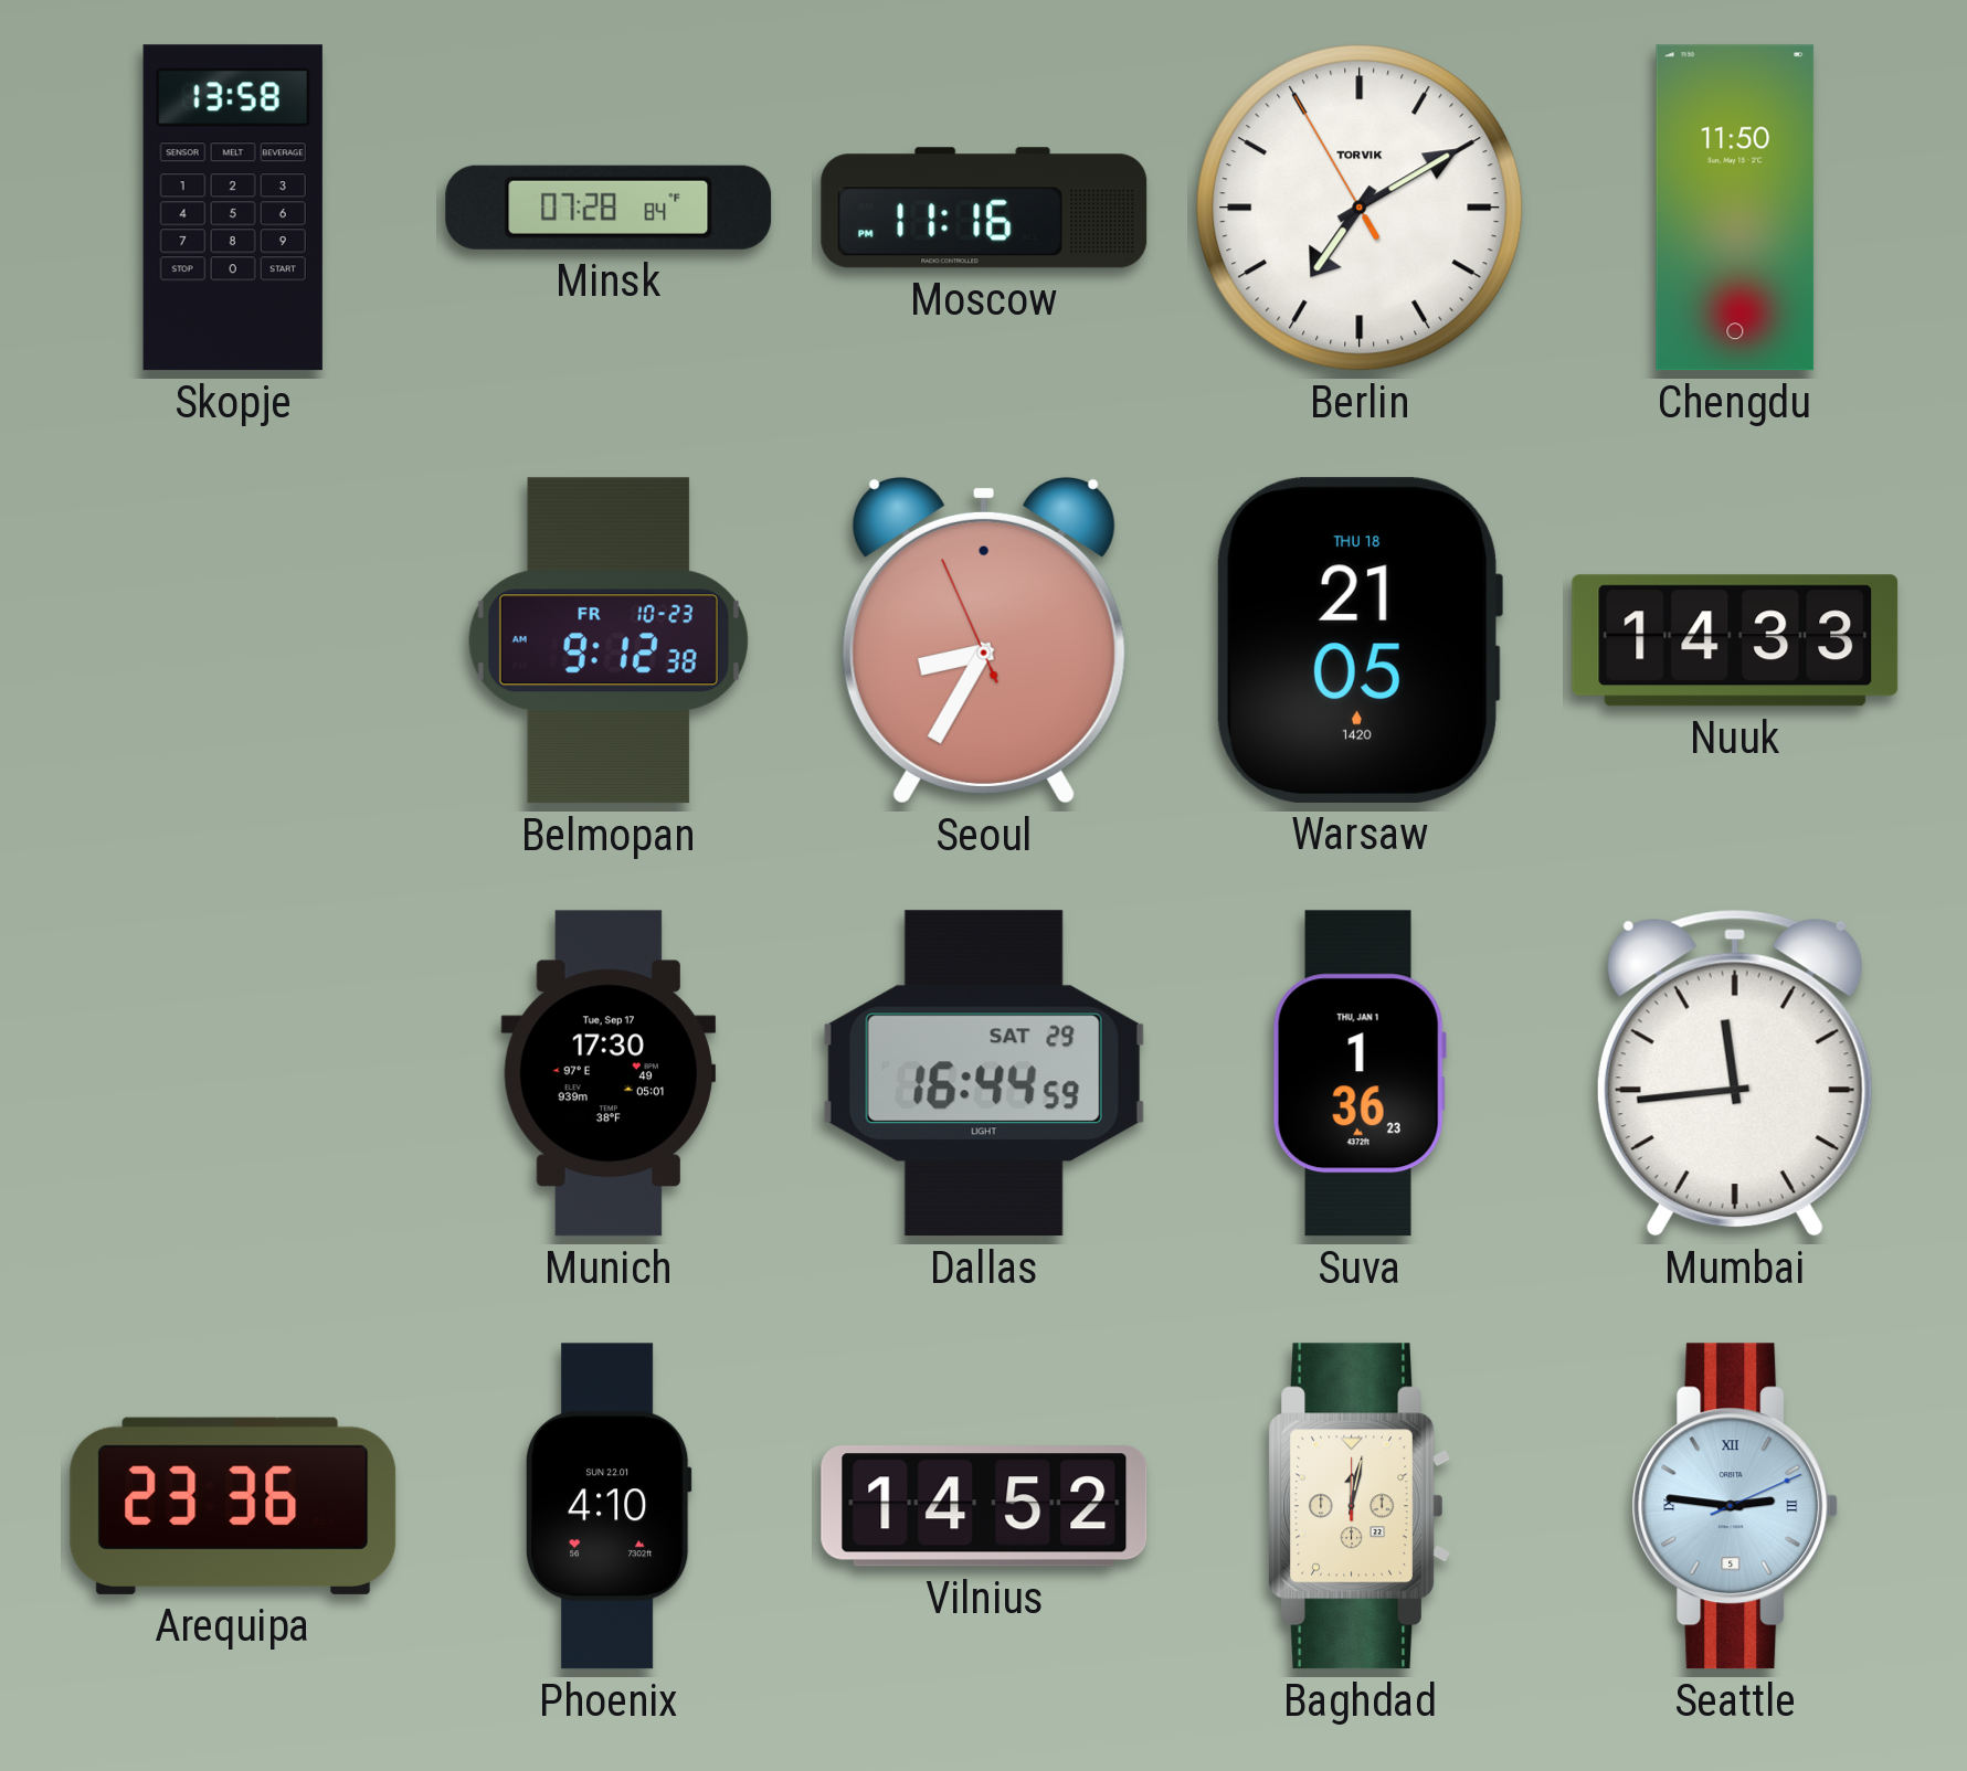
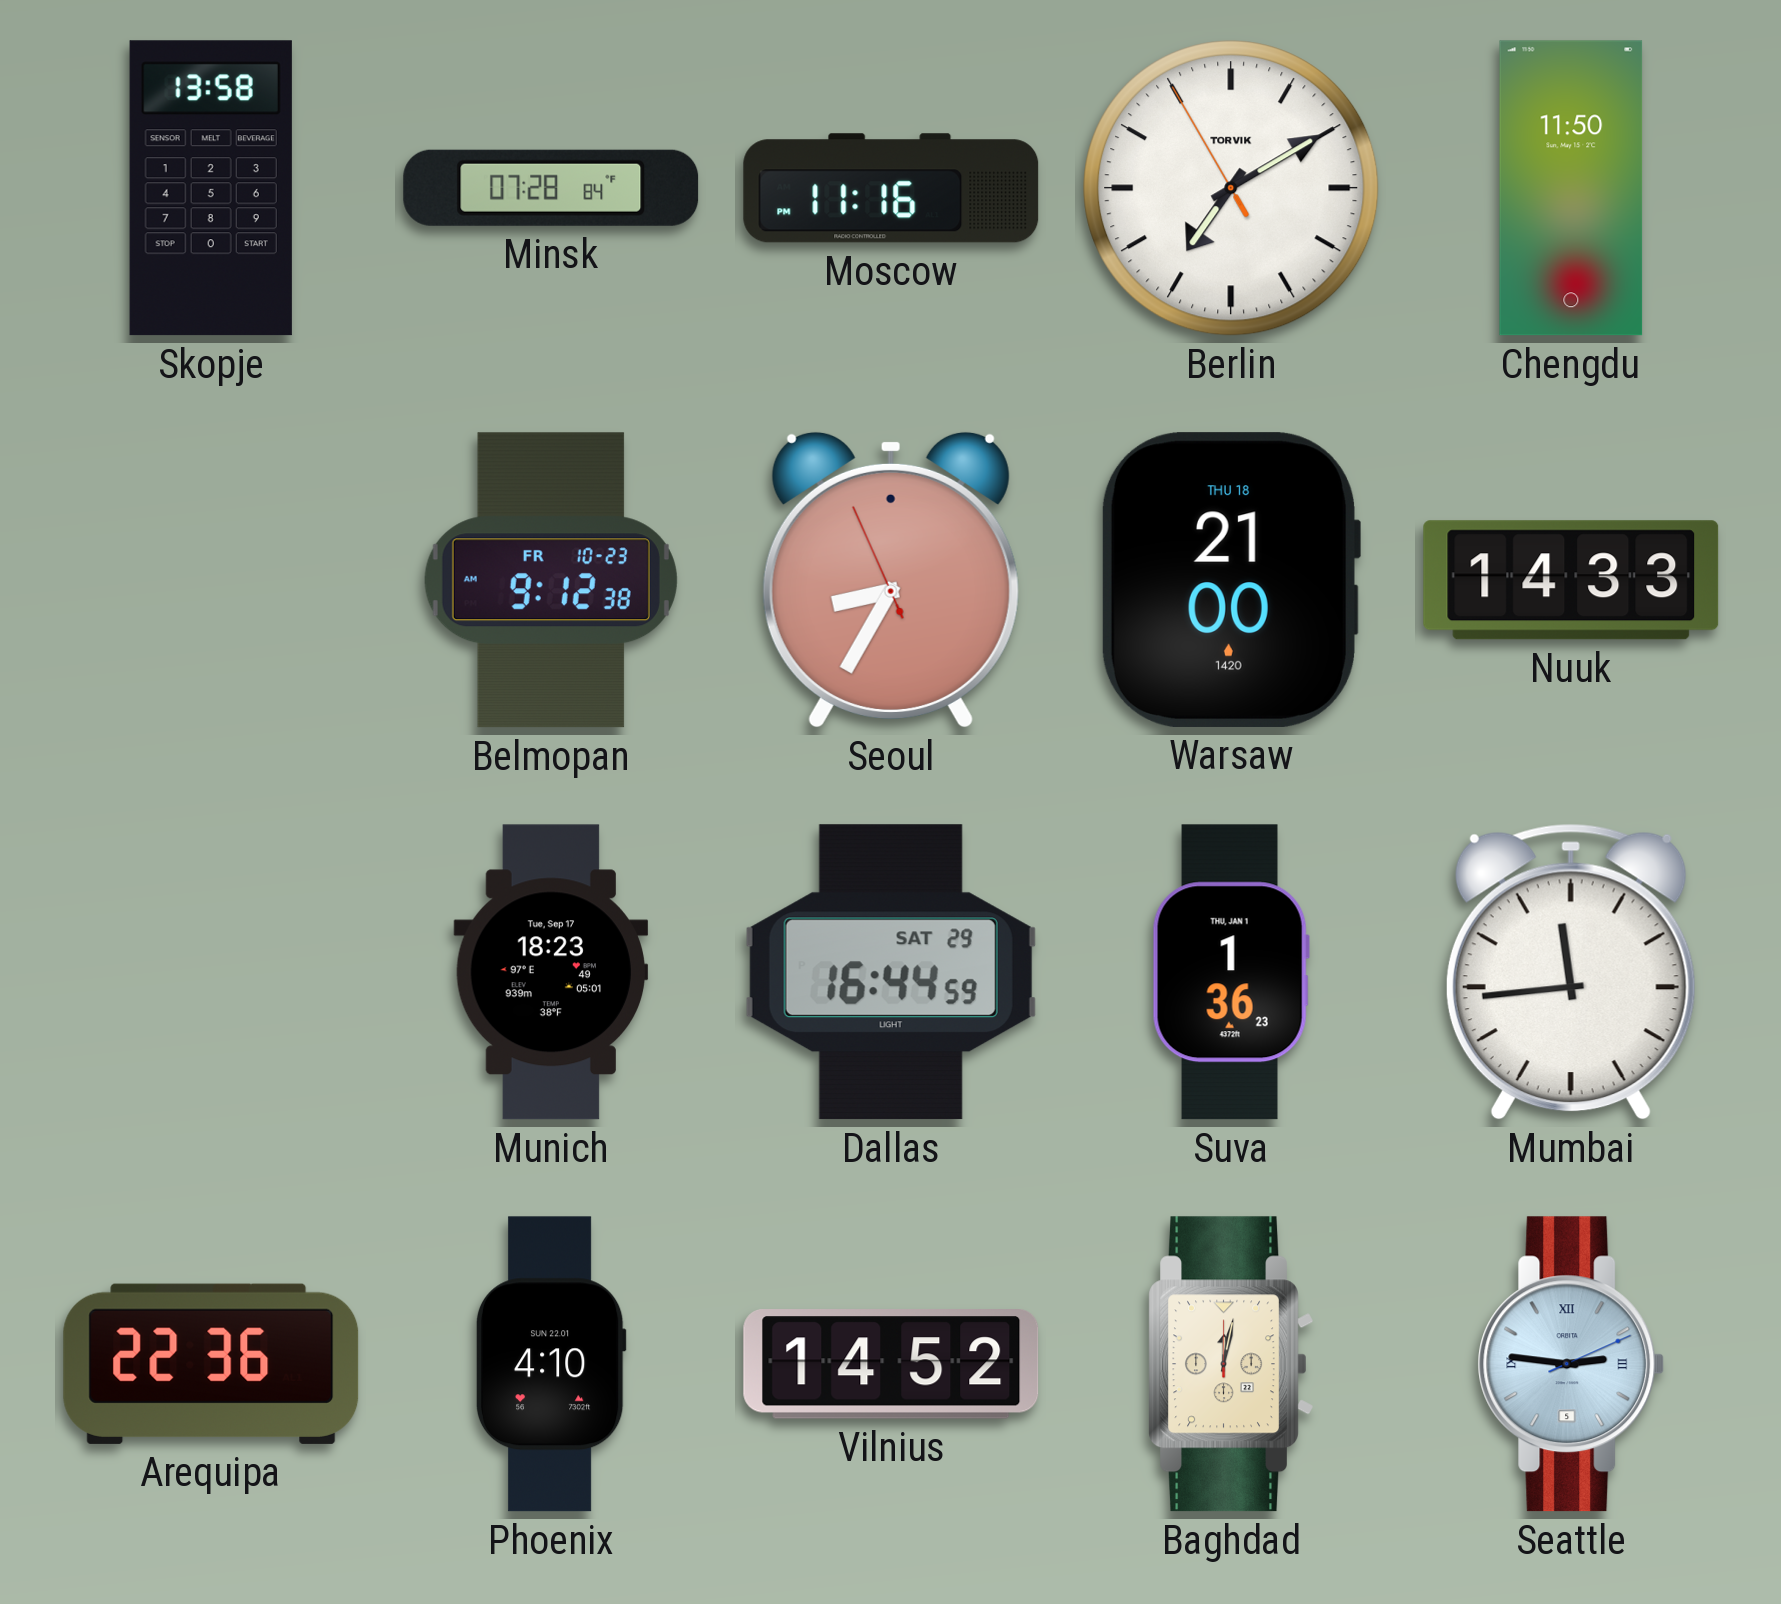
Warsaw: 21:05 -> 21:00
Munich: 17:30 -> 18:23
Arequipa: 23:36 -> 22:36
